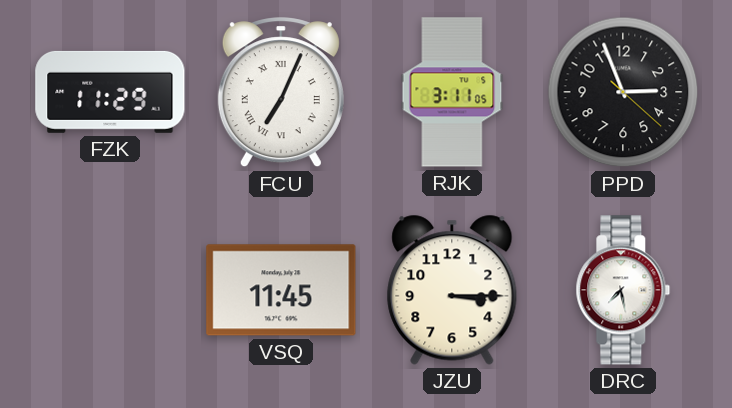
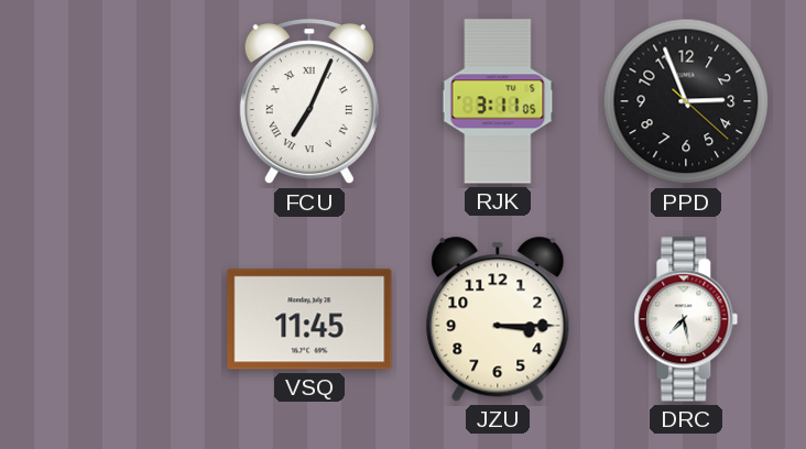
FZK: 11:29 -> none
